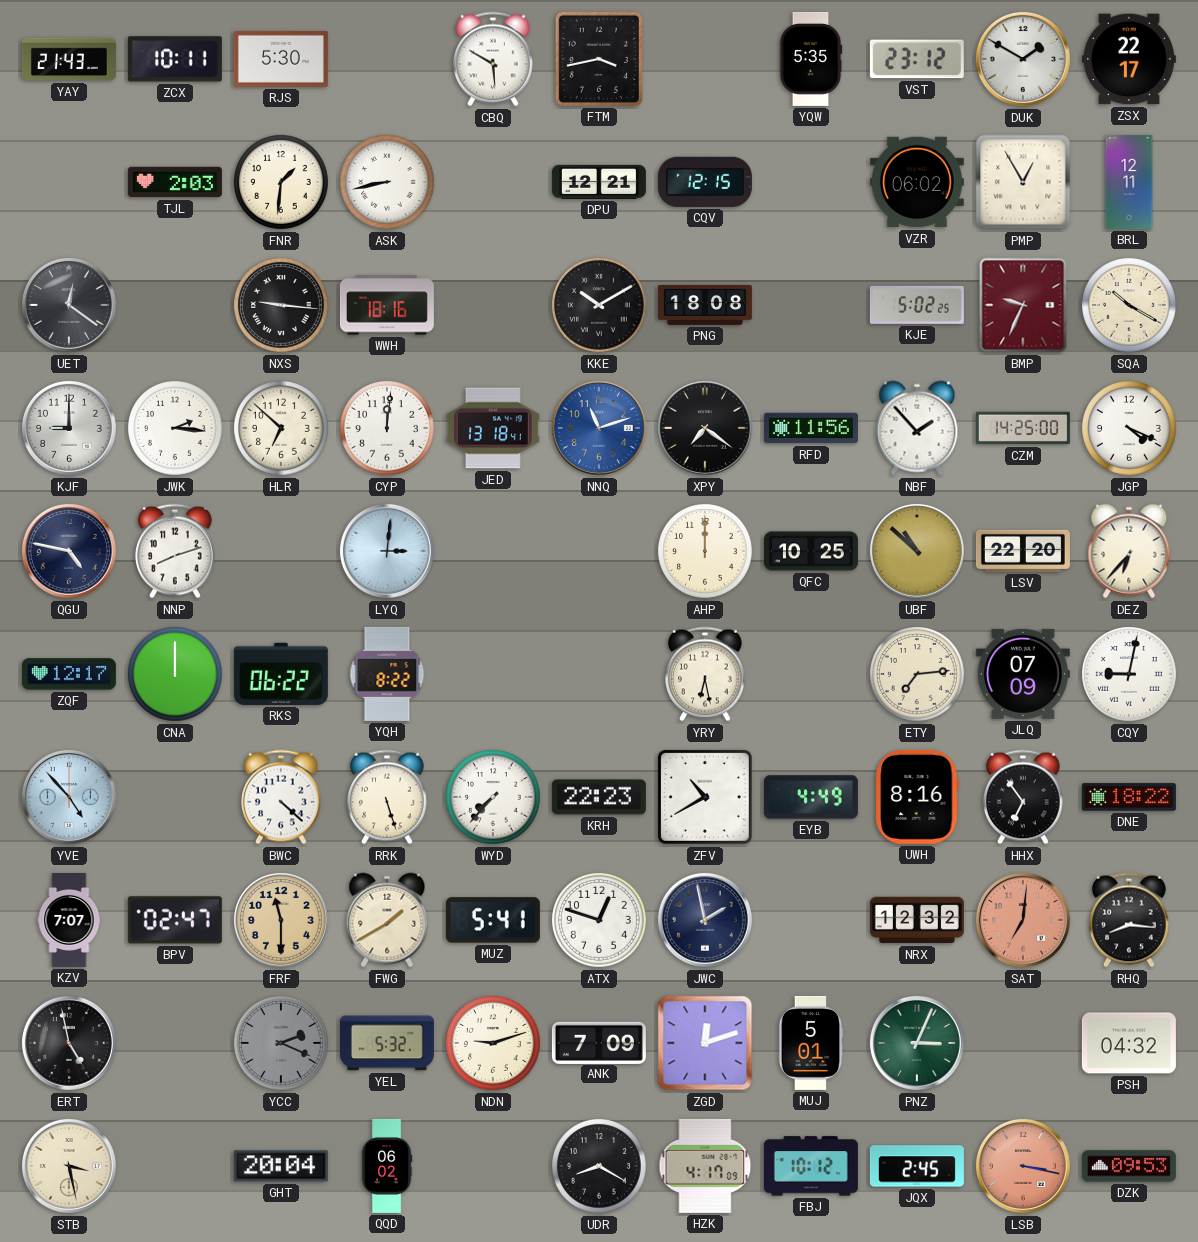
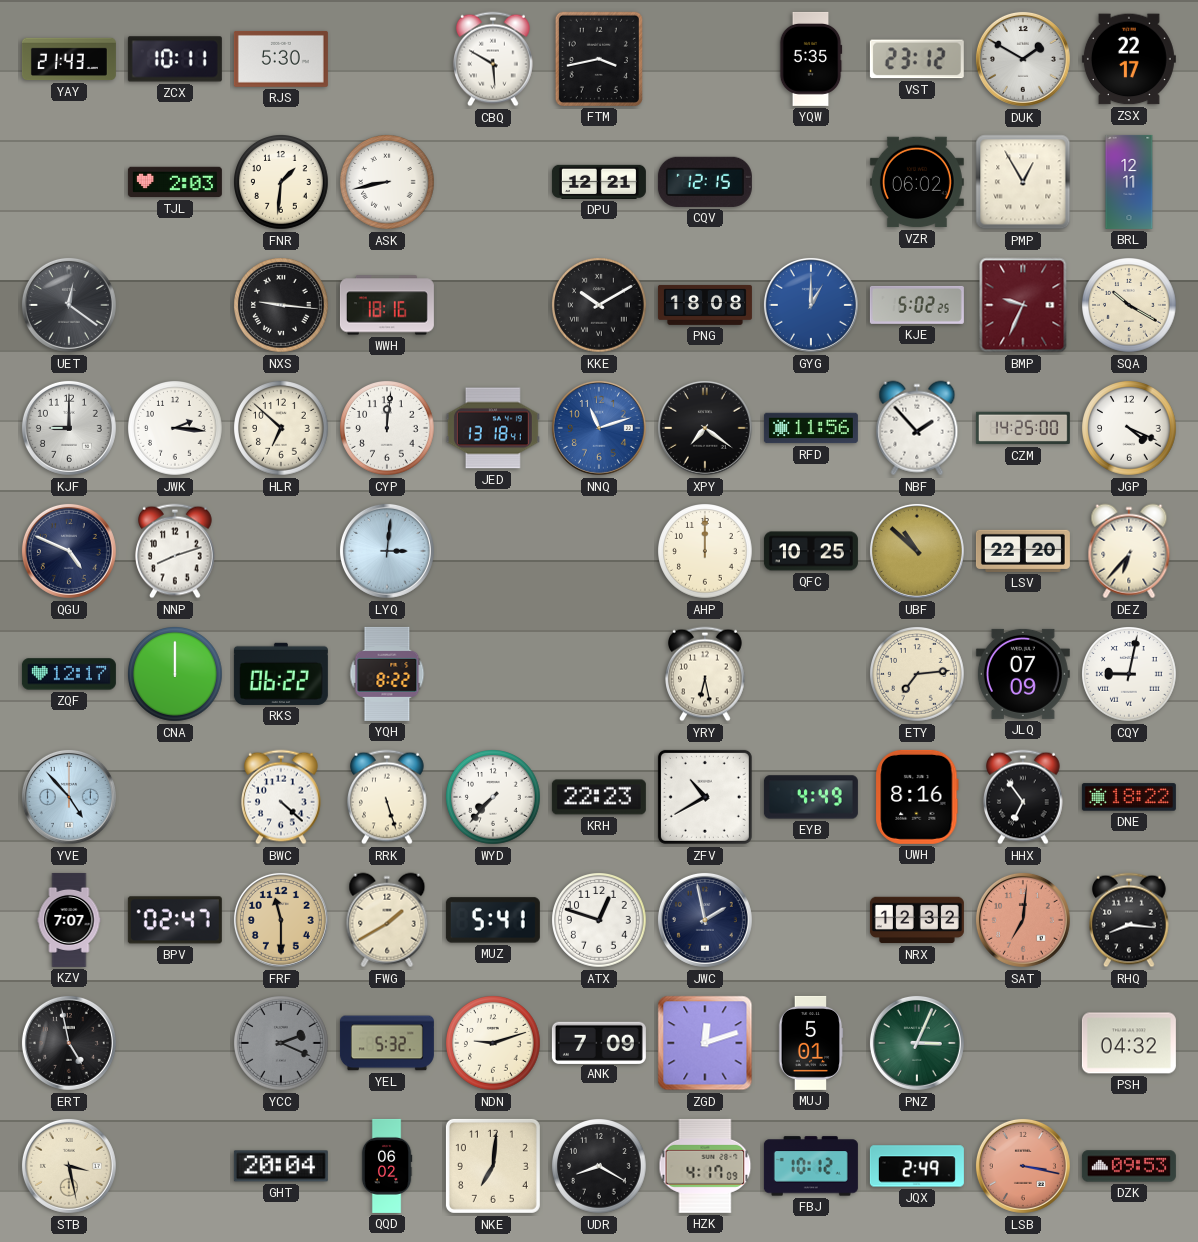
GYG: none -> 1:00
QGU: 4:47 -> 4:49
NKE: none -> 7:01
JQX: 2:45 -> 2:49
